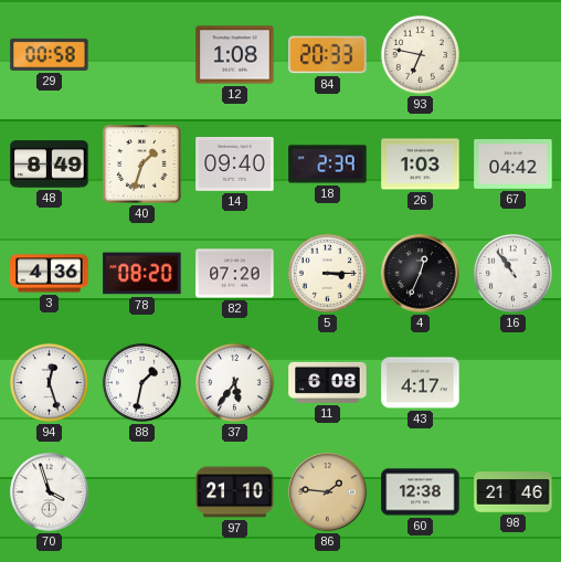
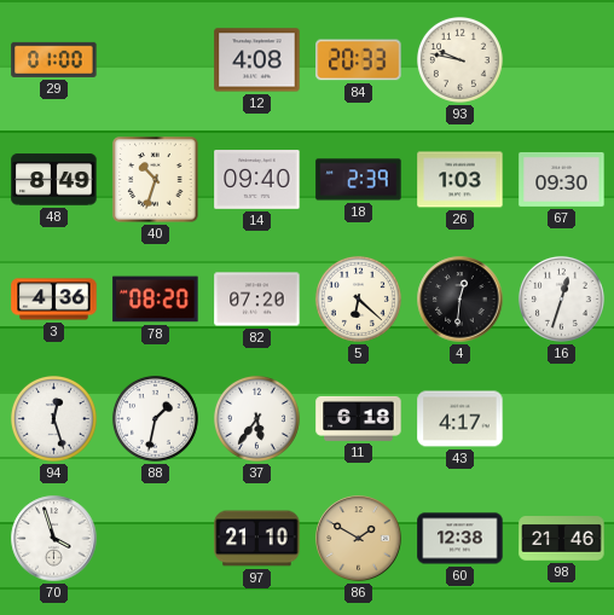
29: 00:58 -> 01:00
12: 1:08 -> 4:08
93: 6:47 -> 9:47
40: 1:33 -> 10:33
67: 04:42 -> 09:30
5: 3:15 -> 6:22
4: 12:34 -> 12:31
16: 10:54 -> 12:33
11: 6:08 -> 6:18
86: 1:46 -> 1:50
